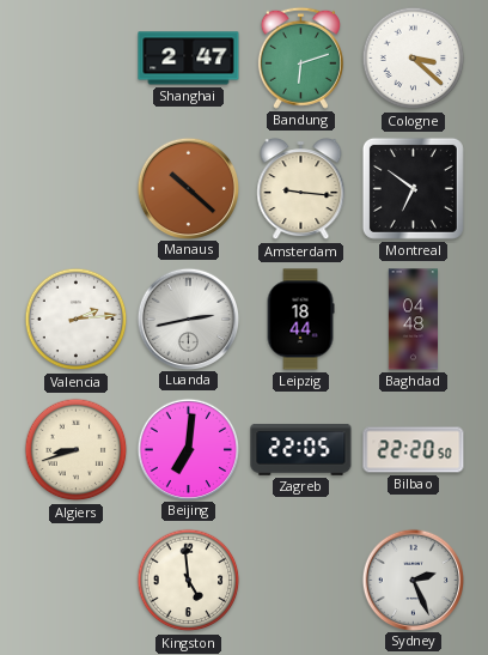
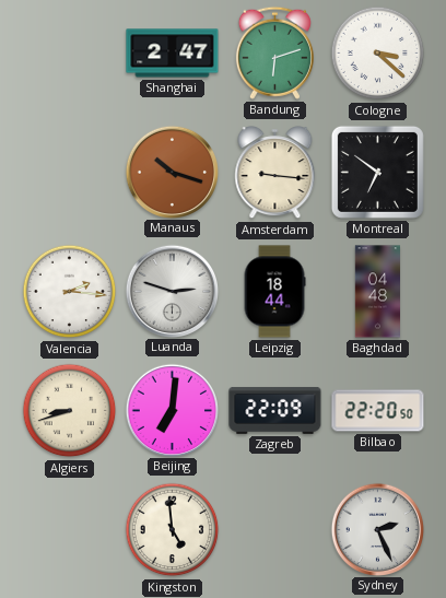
Manaus: 10:22 -> 10:18
Valencia: 2:14 -> 2:16
Luanda: 2:43 -> 2:48
Zagreb: 22:05 -> 22:09
